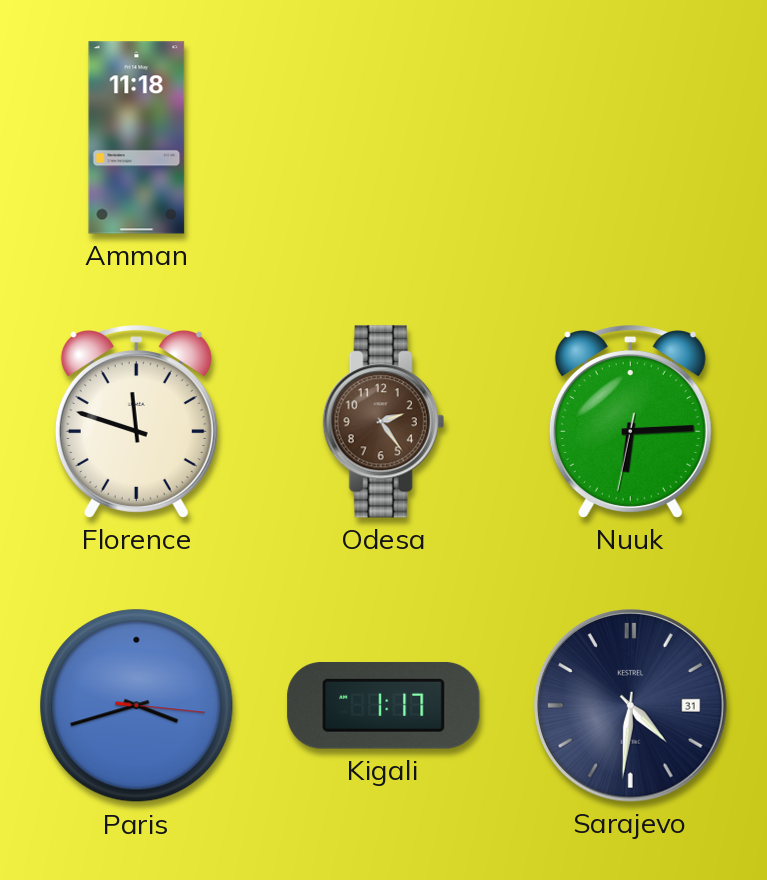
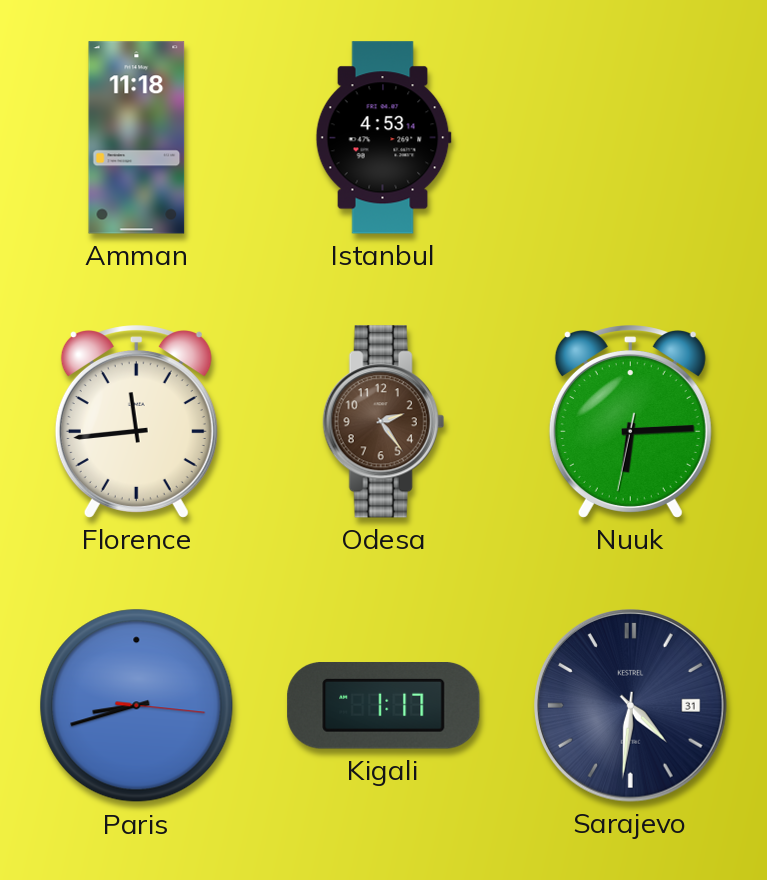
Istanbul: none -> 4:53
Florence: 11:48 -> 11:44
Paris: 3:42 -> 8:42
